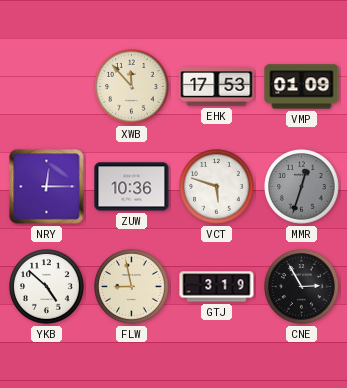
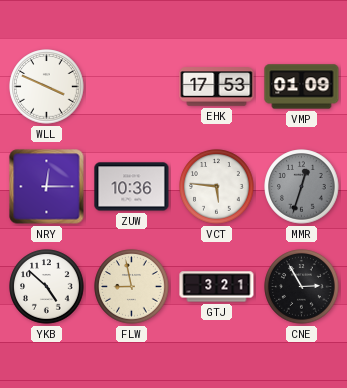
WLL: none -> 3:49
XWB: 11:53 -> none
VCT: 5:48 -> 5:46
GTJ: 3:19 -> 3:21
